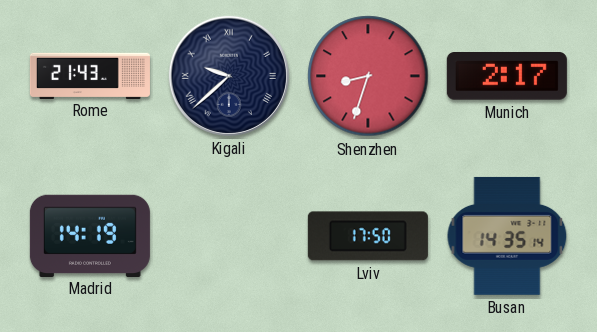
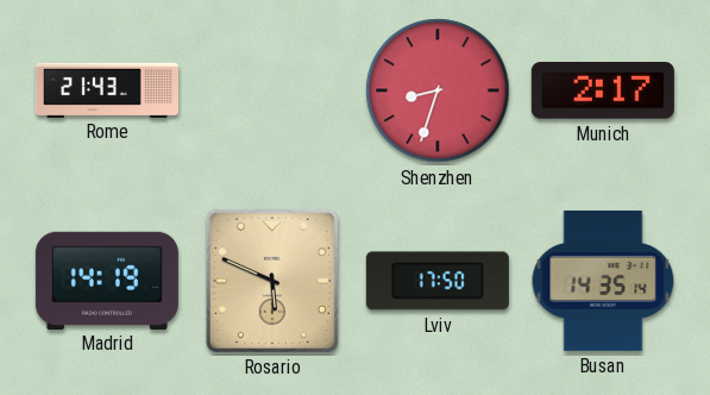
Kigali: 9:38 -> none
Rosario: none -> 5:49
